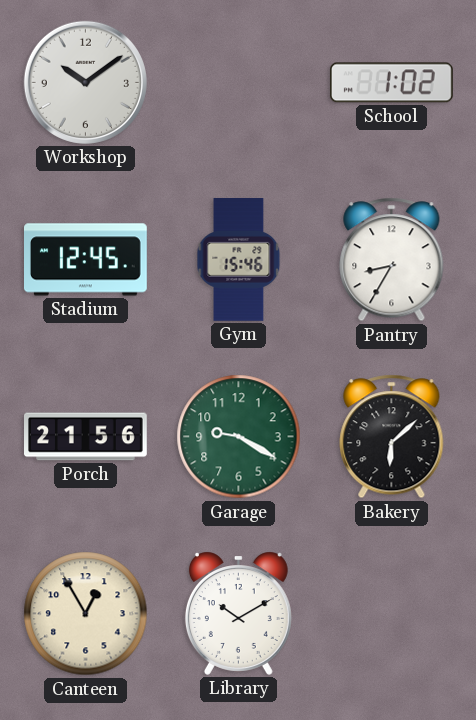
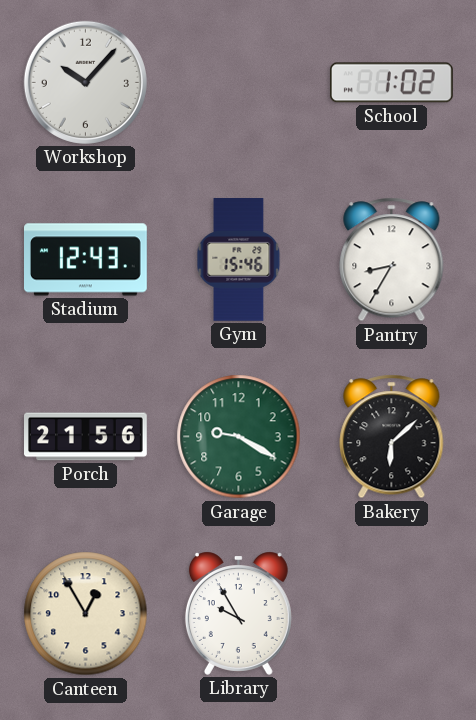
Workshop: 10:09 -> 10:07
Stadium: 12:45 -> 12:43
Library: 10:10 -> 9:55
